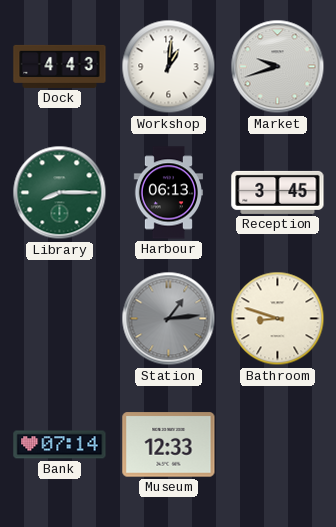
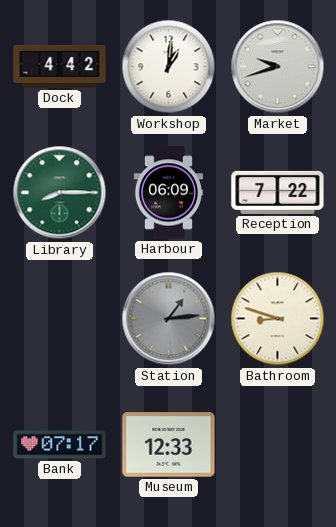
Dock: 4:43 -> 4:42
Harbour: 06:13 -> 06:09
Reception: 3:45 -> 7:22
Bank: 07:14 -> 07:17
